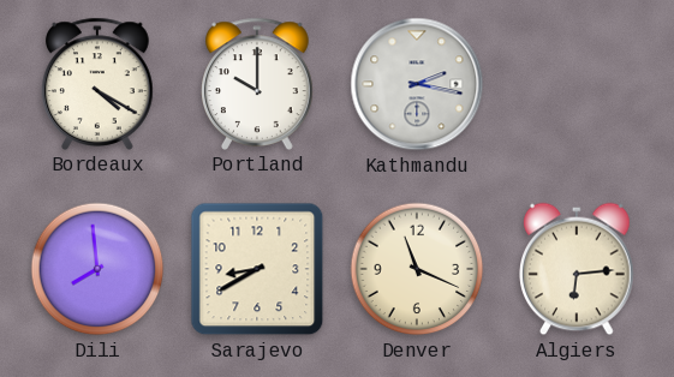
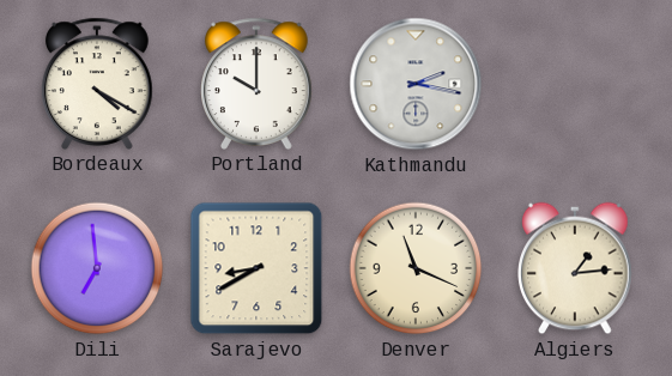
Dili: 7:59 -> 6:59
Algiers: 6:14 -> 1:14
